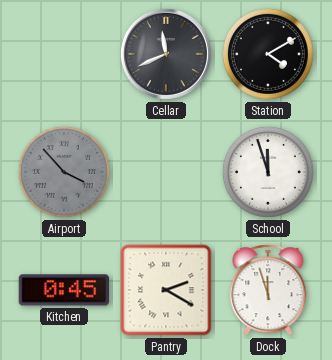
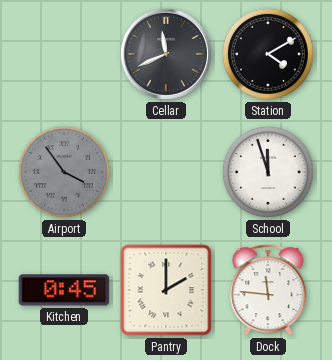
Airport: 3:53 -> 3:54
Pantry: 2:20 -> 2:00
Dock: 11:57 -> 11:46
